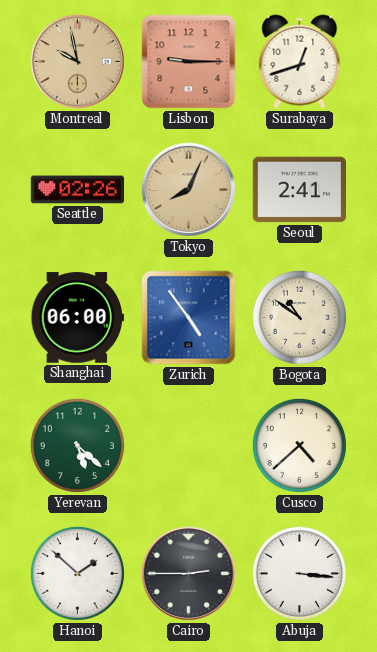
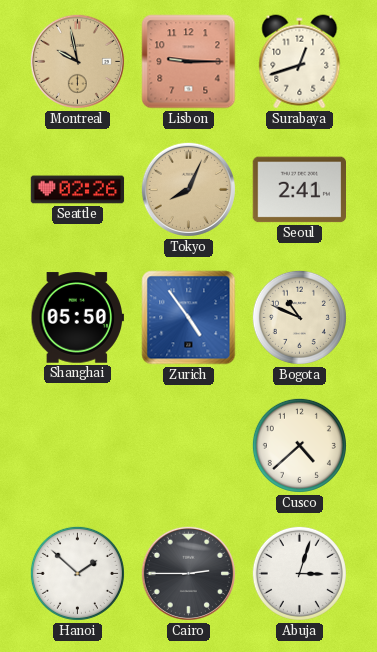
Shanghai: 06:00 -> 05:50
Bogota: 10:51 -> 10:49
Yerevan: 5:22 -> none
Abuja: 3:16 -> 3:03
